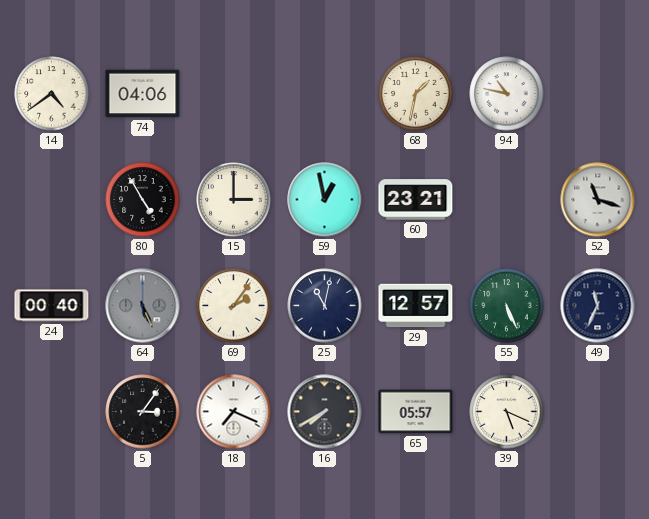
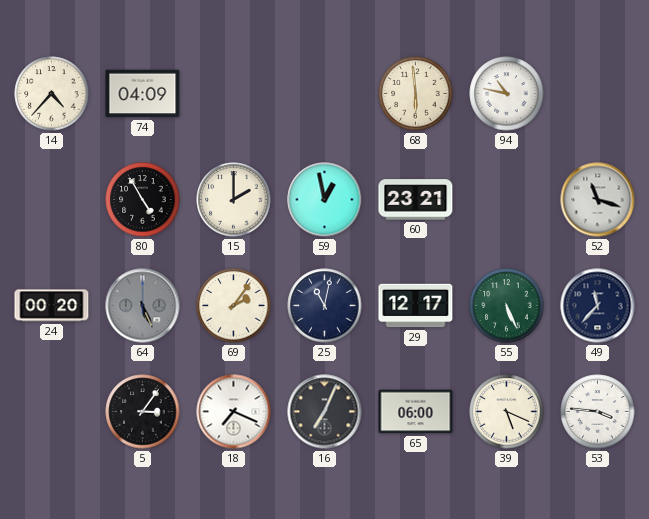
14: 4:39 -> 4:37
74: 04:06 -> 04:09
68: 1:32 -> 5:59
15: 3:00 -> 2:00
24: 00:40 -> 00:20
29: 12:57 -> 12:17
49: 11:34 -> 11:37
16: 7:40 -> 7:04
65: 05:57 -> 06:00
53: none -> 3:46
